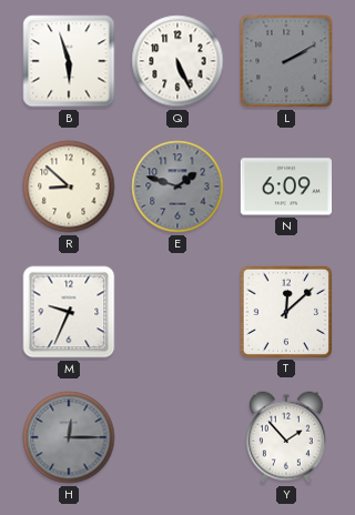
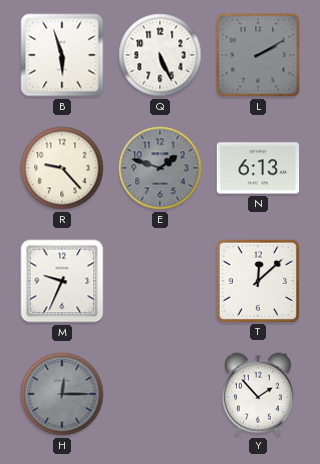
R: 8:52 -> 9:23
N: 6:09 -> 6:13
